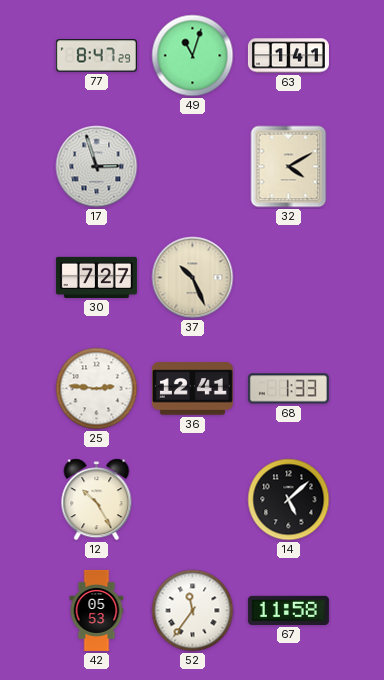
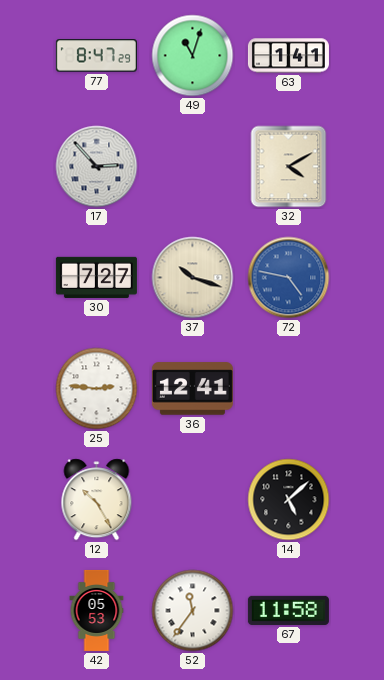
17: 2:57 -> 2:53
37: 10:26 -> 10:18
72: none -> 4:47
68: 1:33 -> none
